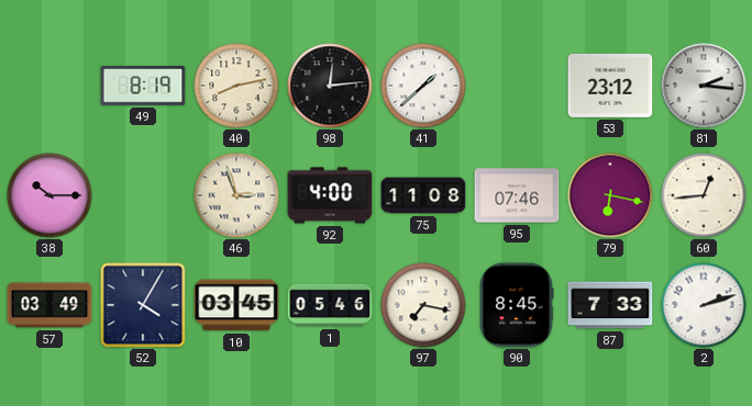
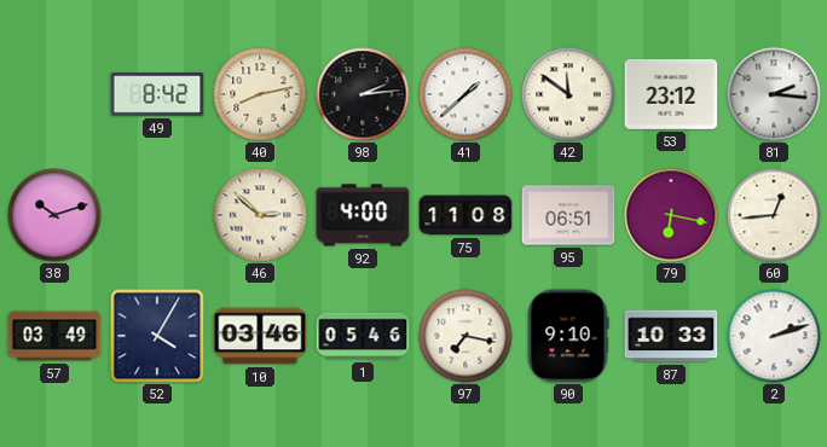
49: 8:19 -> 8:42
98: 12:14 -> 2:14
42: none -> 11:51
38: 10:15 -> 10:12
46: 2:57 -> 2:52
95: 07:46 -> 06:51
10: 03:45 -> 03:46
90: 8:45 -> 9:10
87: 7:33 -> 10:33
